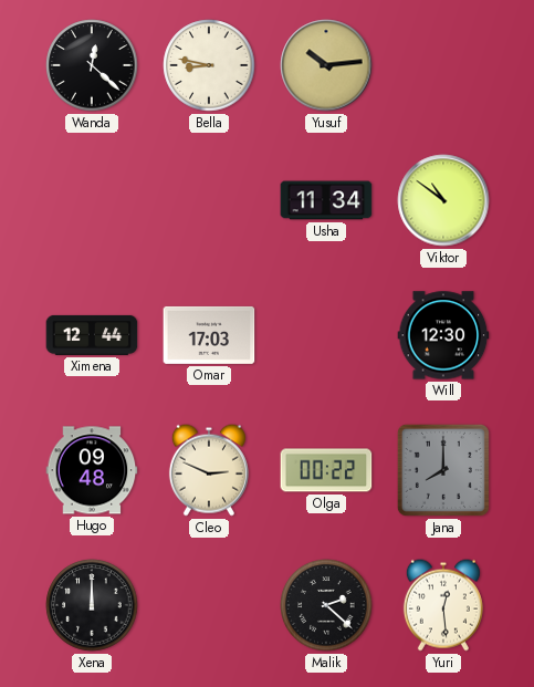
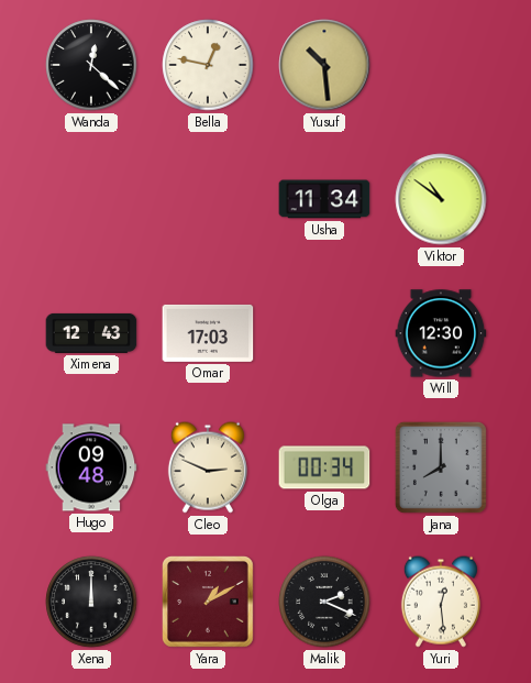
Bella: 8:47 -> 12:47
Yusuf: 10:14 -> 10:29
Ximena: 12:44 -> 12:43
Olga: 00:22 -> 00:34
Yara: none -> 1:10
Malik: 2:22 -> 2:19
